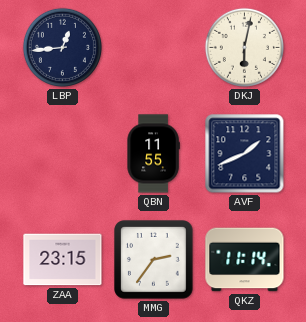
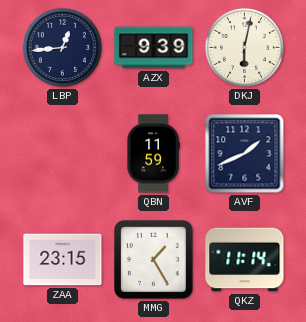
AZX: none -> 9:39
QBN: 11:55 -> 11:59
MMG: 2:36 -> 1:25
